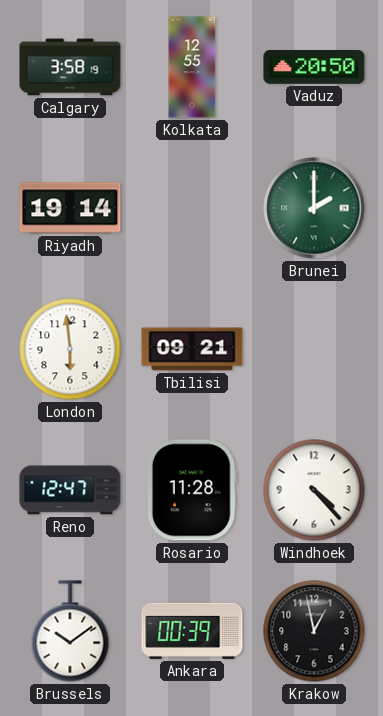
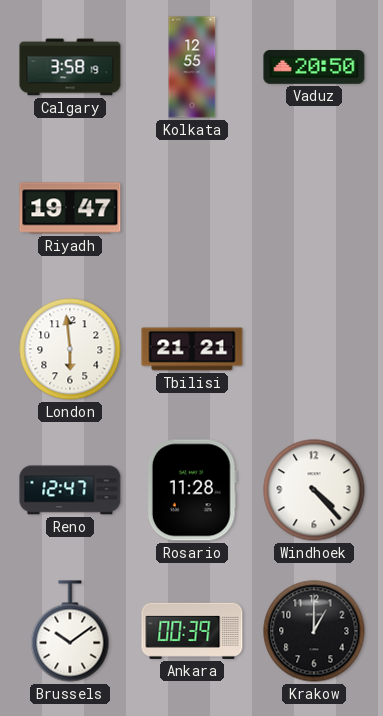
Riyadh: 19:14 -> 19:47
Brunei: 2:00 -> none
Tbilisi: 09:21 -> 21:21
Krakow: 12:58 -> 1:00
